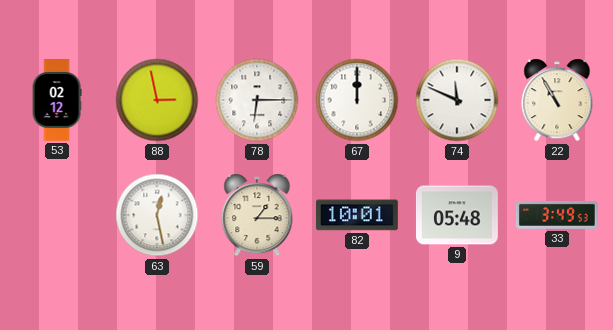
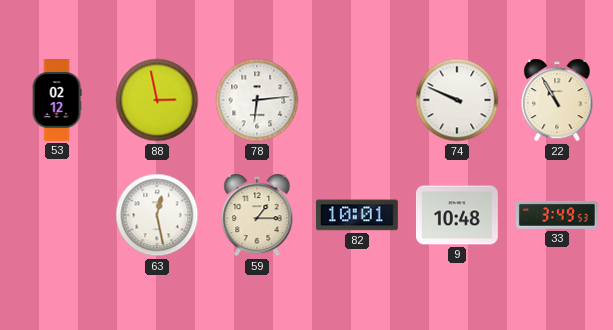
78: 6:15 -> 6:14
67: 12:00 -> none
74: 11:49 -> 9:49
9: 05:48 -> 10:48
